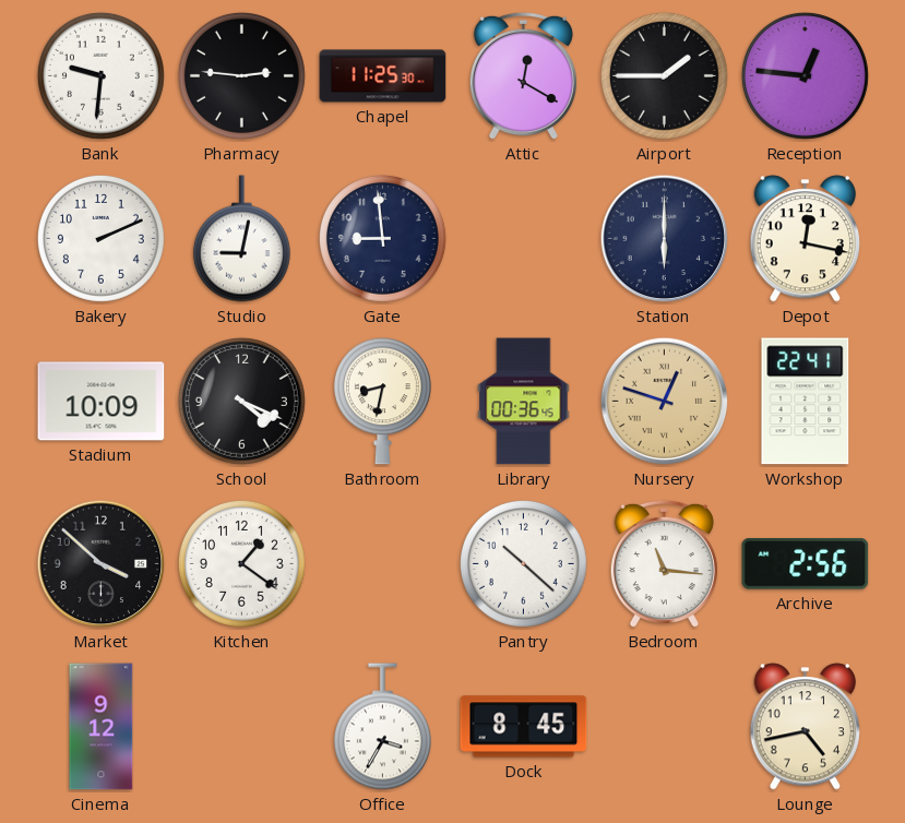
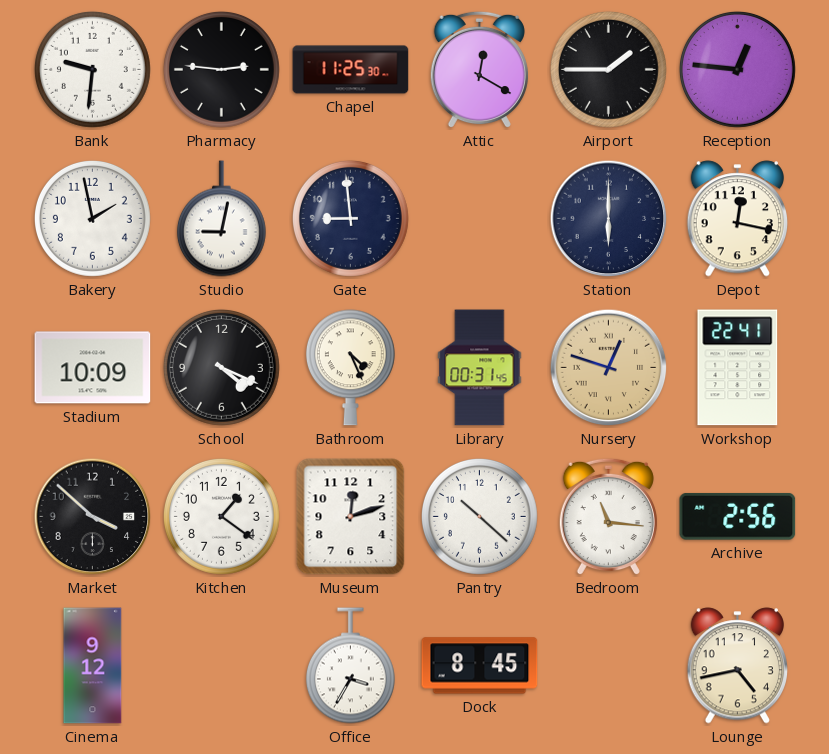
Bakery: 2:11 -> 1:58
Bathroom: 8:32 -> 4:26
Library: 00:36 -> 00:31
Museum: none -> 12:12
